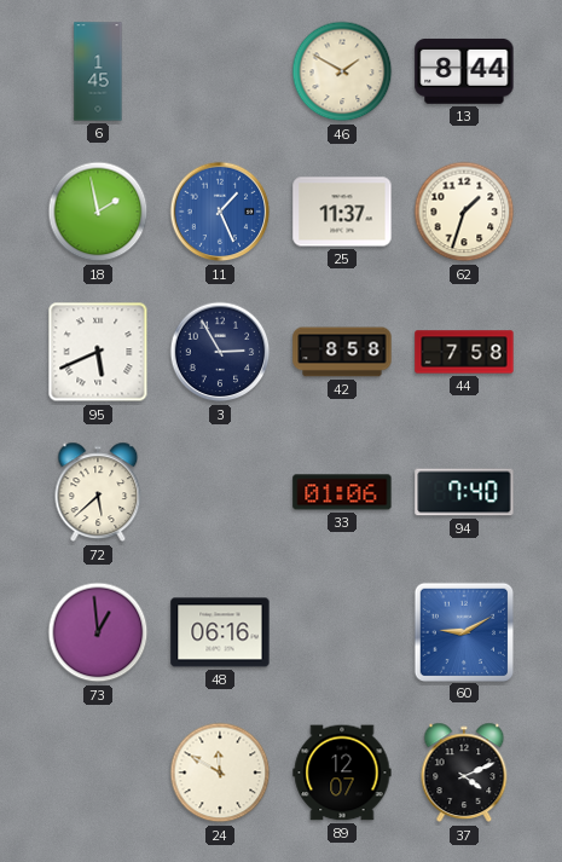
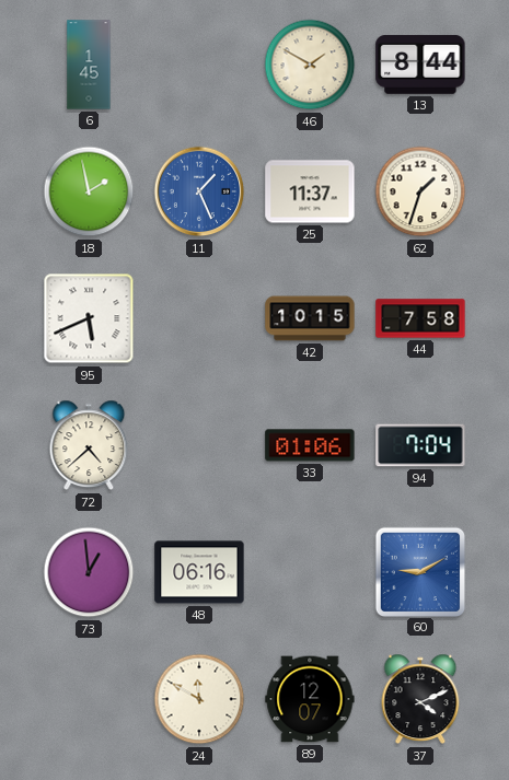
3: 2:55 -> none
42: 8:58 -> 10:15
72: 5:38 -> 4:38
94: 7:40 -> 7:04
